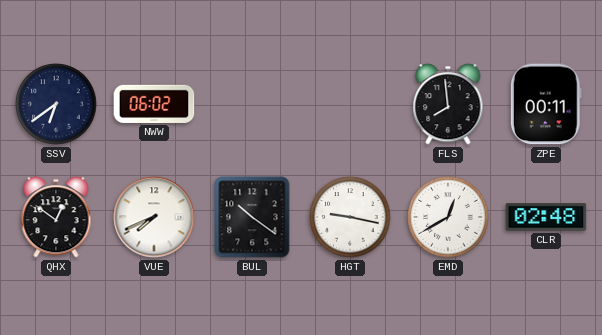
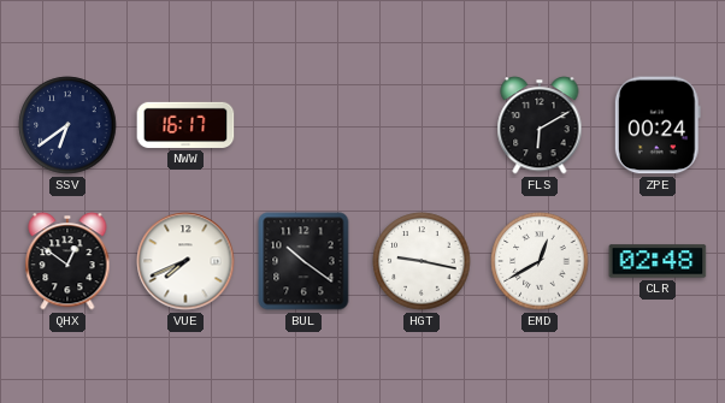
NWW: 06:02 -> 16:17
FLS: 7:59 -> 6:10
ZPE: 00:11 -> 00:24
